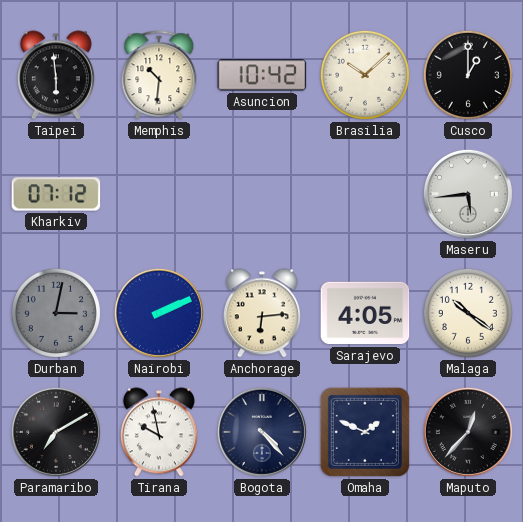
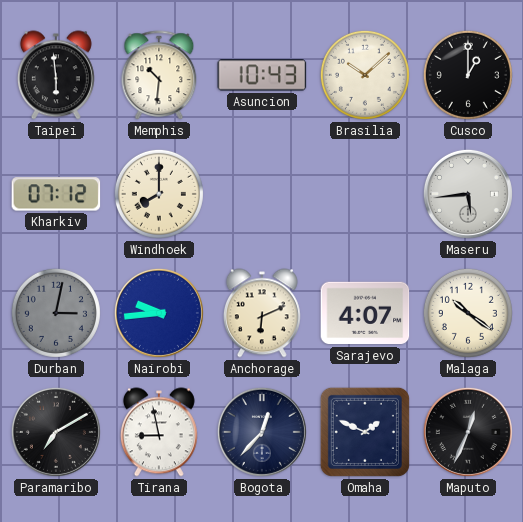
Asuncion: 10:42 -> 10:43
Windhoek: none -> 8:00
Nairobi: 2:11 -> 9:44
Anchorage: 6:14 -> 6:11
Sarajevo: 4:05 -> 4:07
Tirana: 9:58 -> 8:58
Bogota: 4:23 -> 12:37
Maputo: 12:37 -> 12:34
